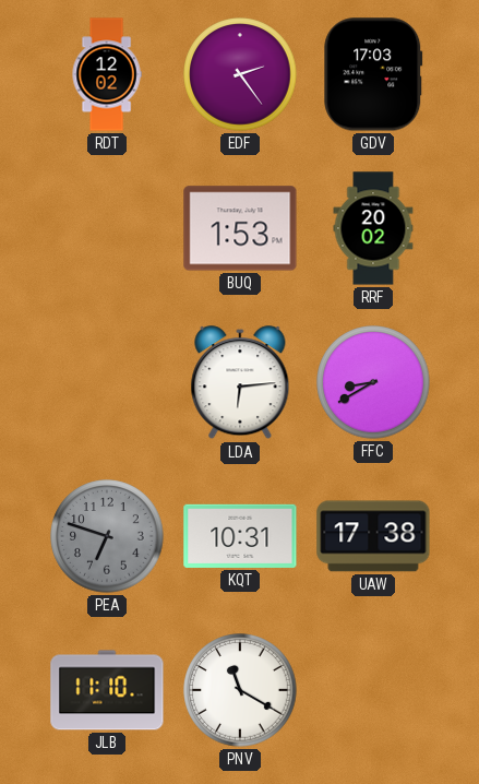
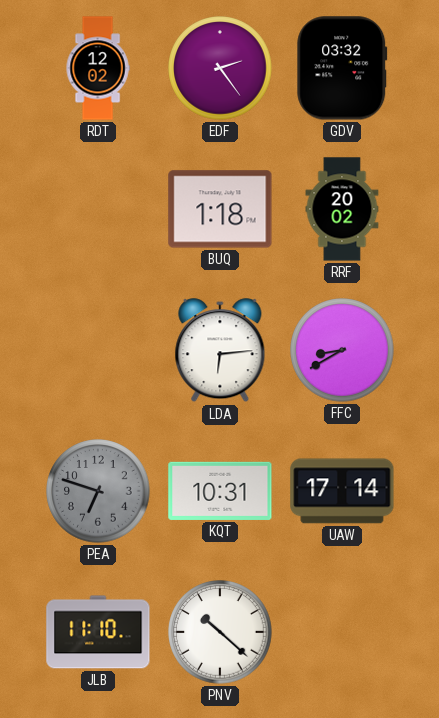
GDV: 17:03 -> 03:32
BUQ: 1:53 -> 1:18
UAW: 17:38 -> 17:14
PNV: 11:20 -> 10:22
